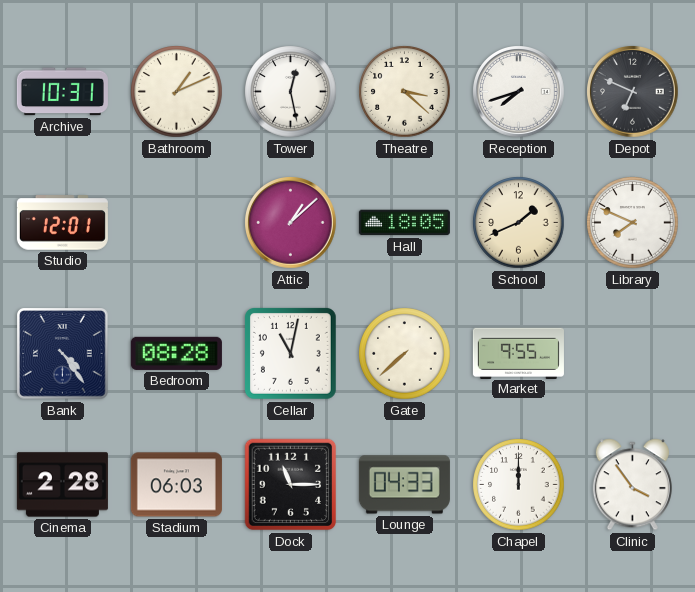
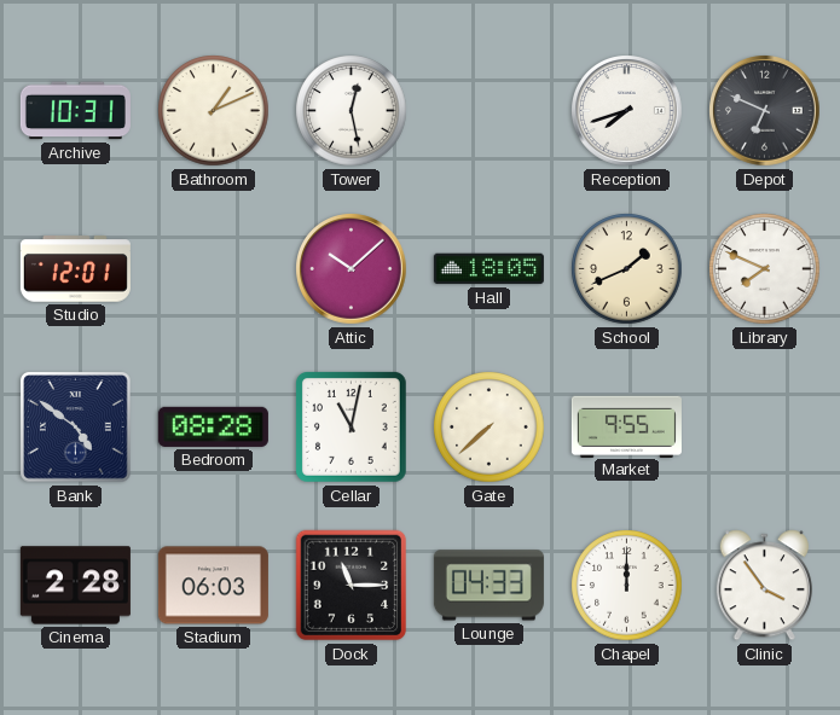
Theatre: 3:22 -> none
Attic: 1:08 -> 10:08
Bank: 4:24 -> 4:51
